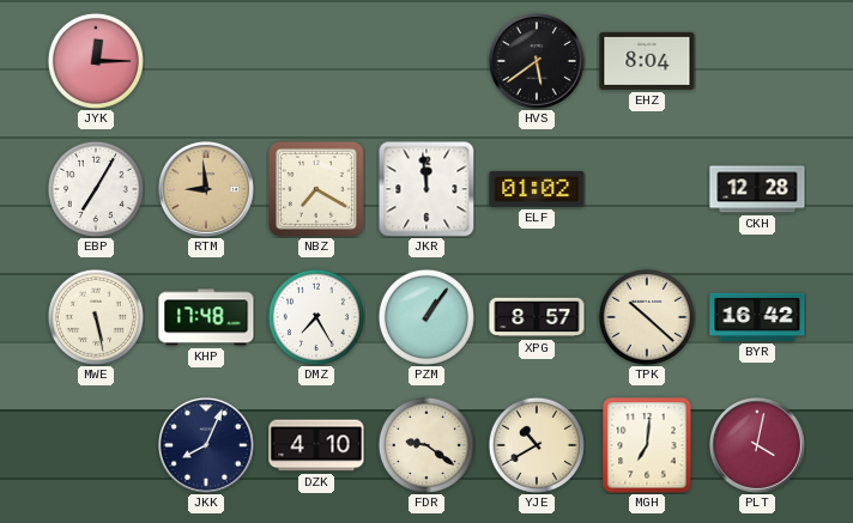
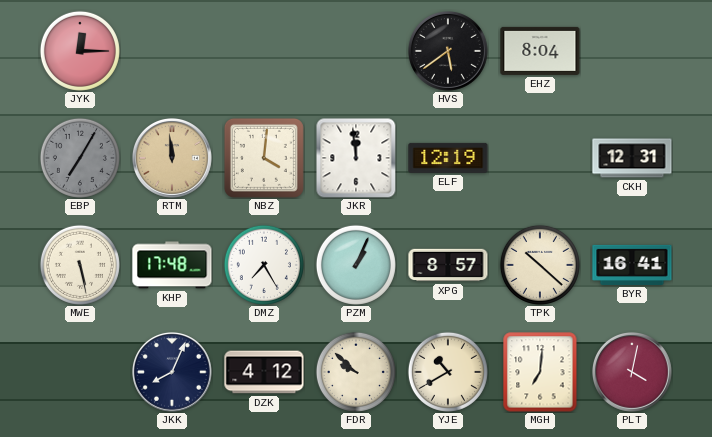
EBP dial: white -> grey
RTM: 8:59 -> 11:59
NBZ: 7:20 -> 4:01
ELF: 01:02 -> 12:19
CKH: 12:28 -> 12:31
PZM: 1:06 -> 1:04
BYR: 16:42 -> 16:41
DZK: 4:10 -> 4:12
FDR: 9:21 -> 9:52
